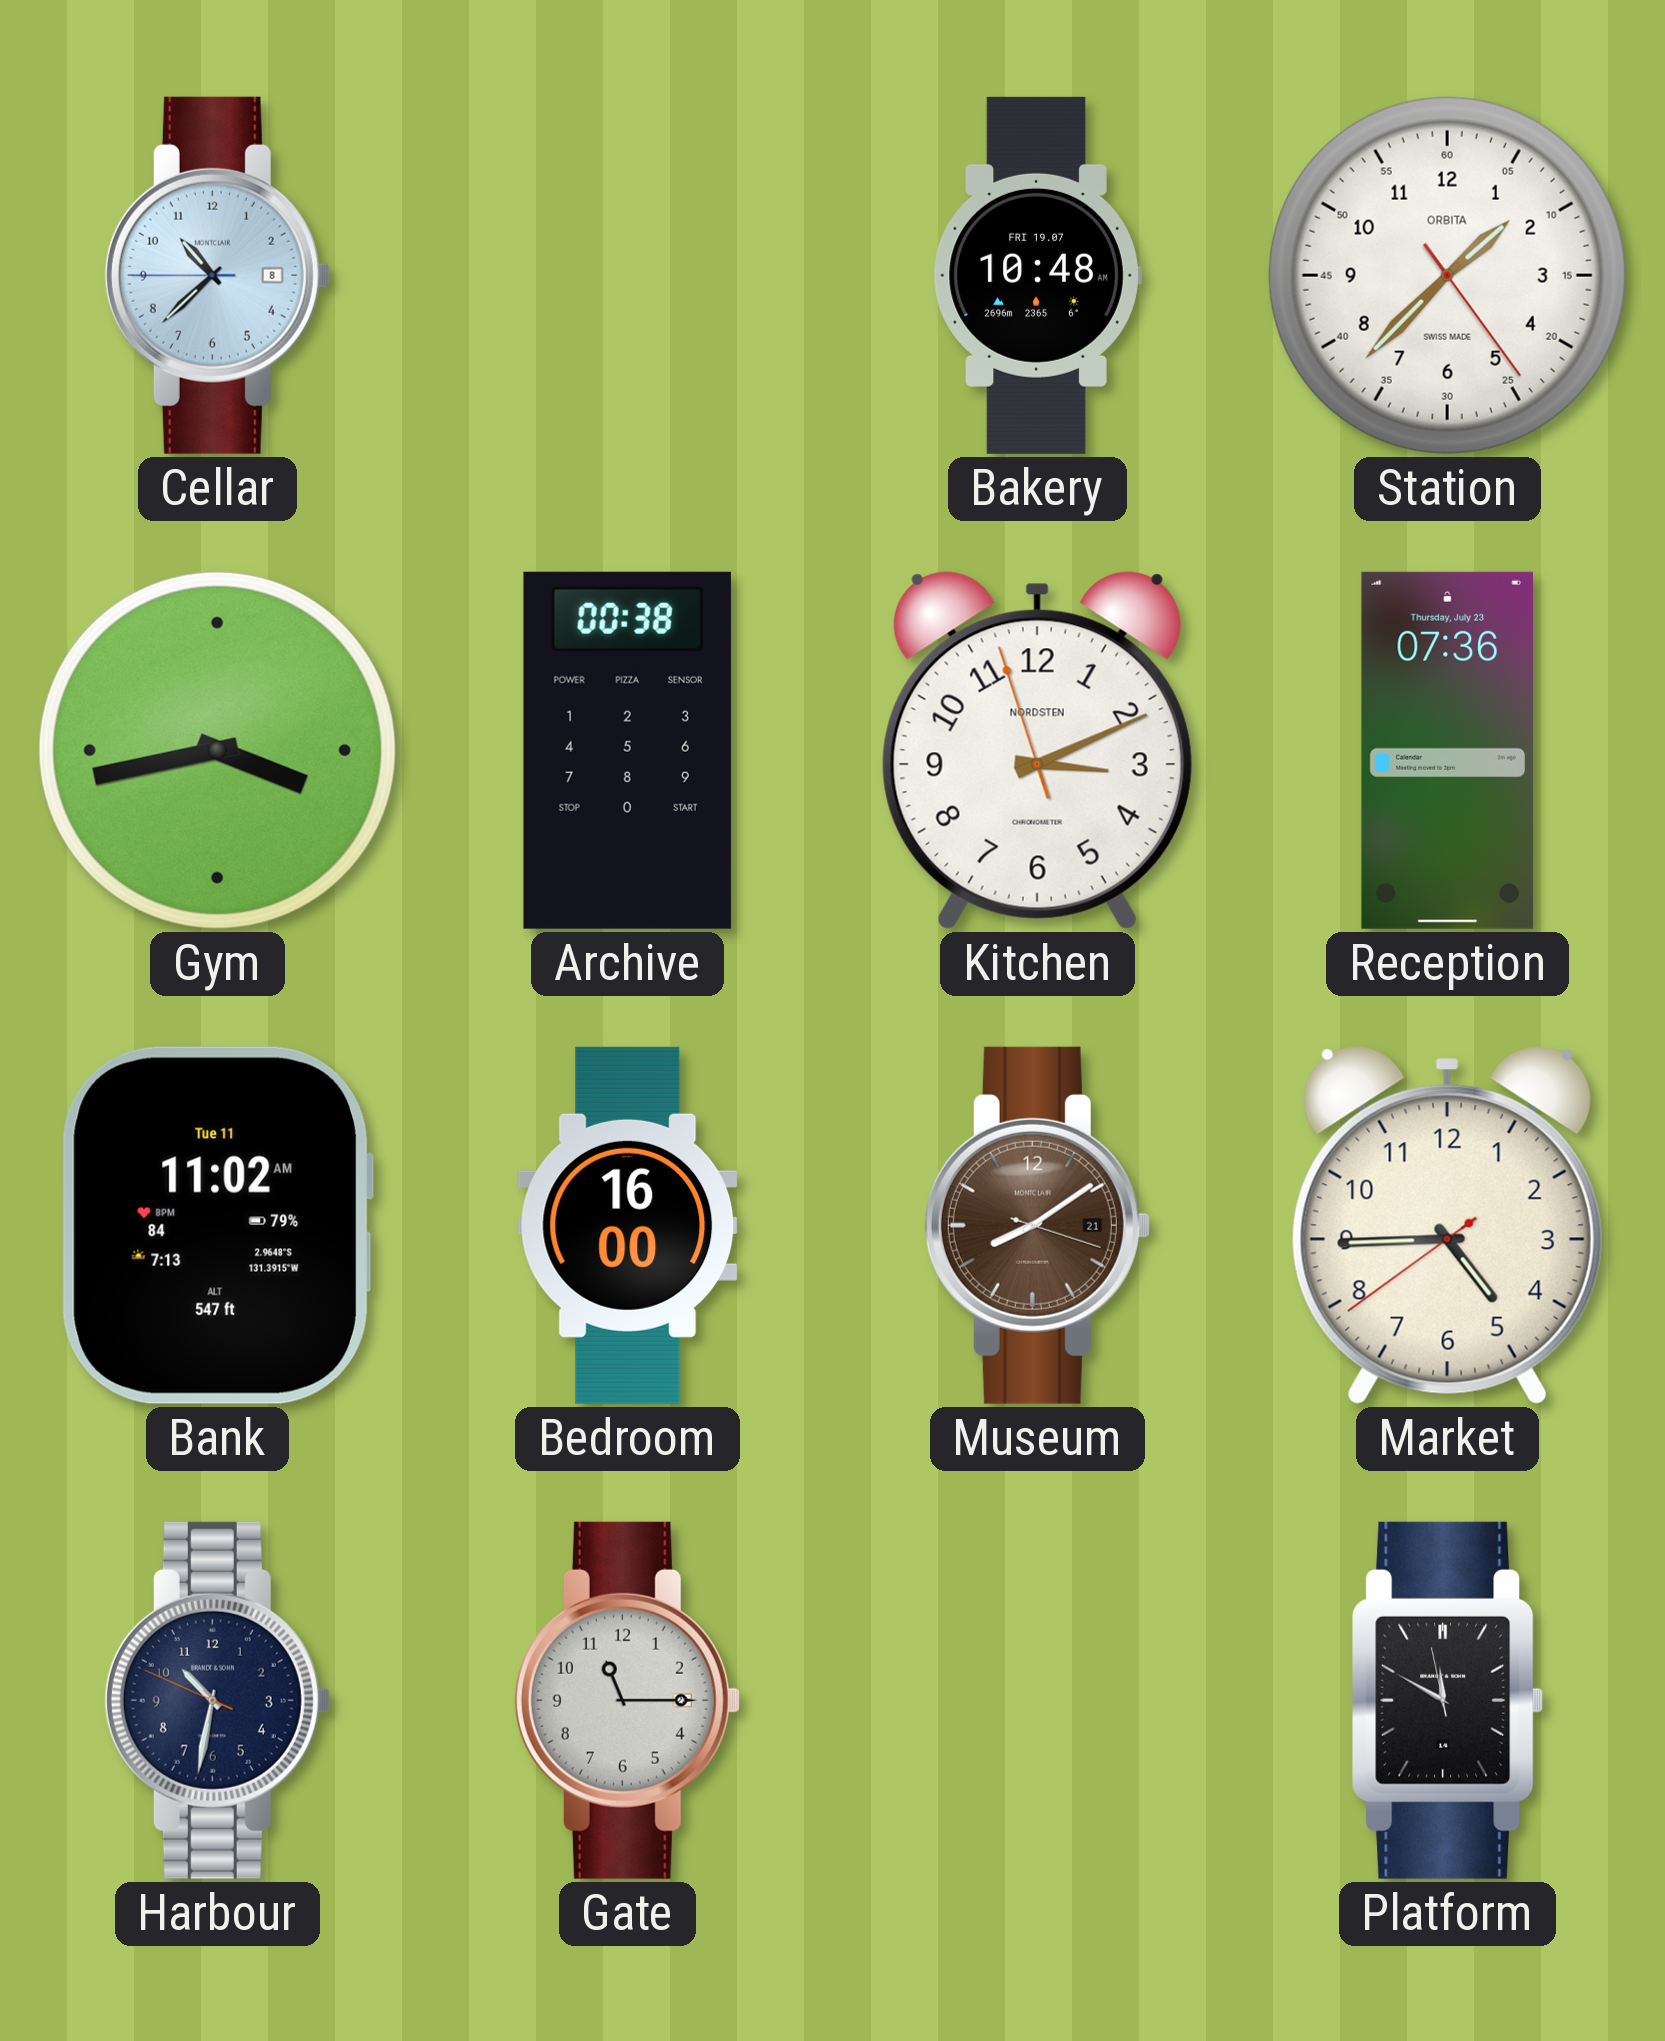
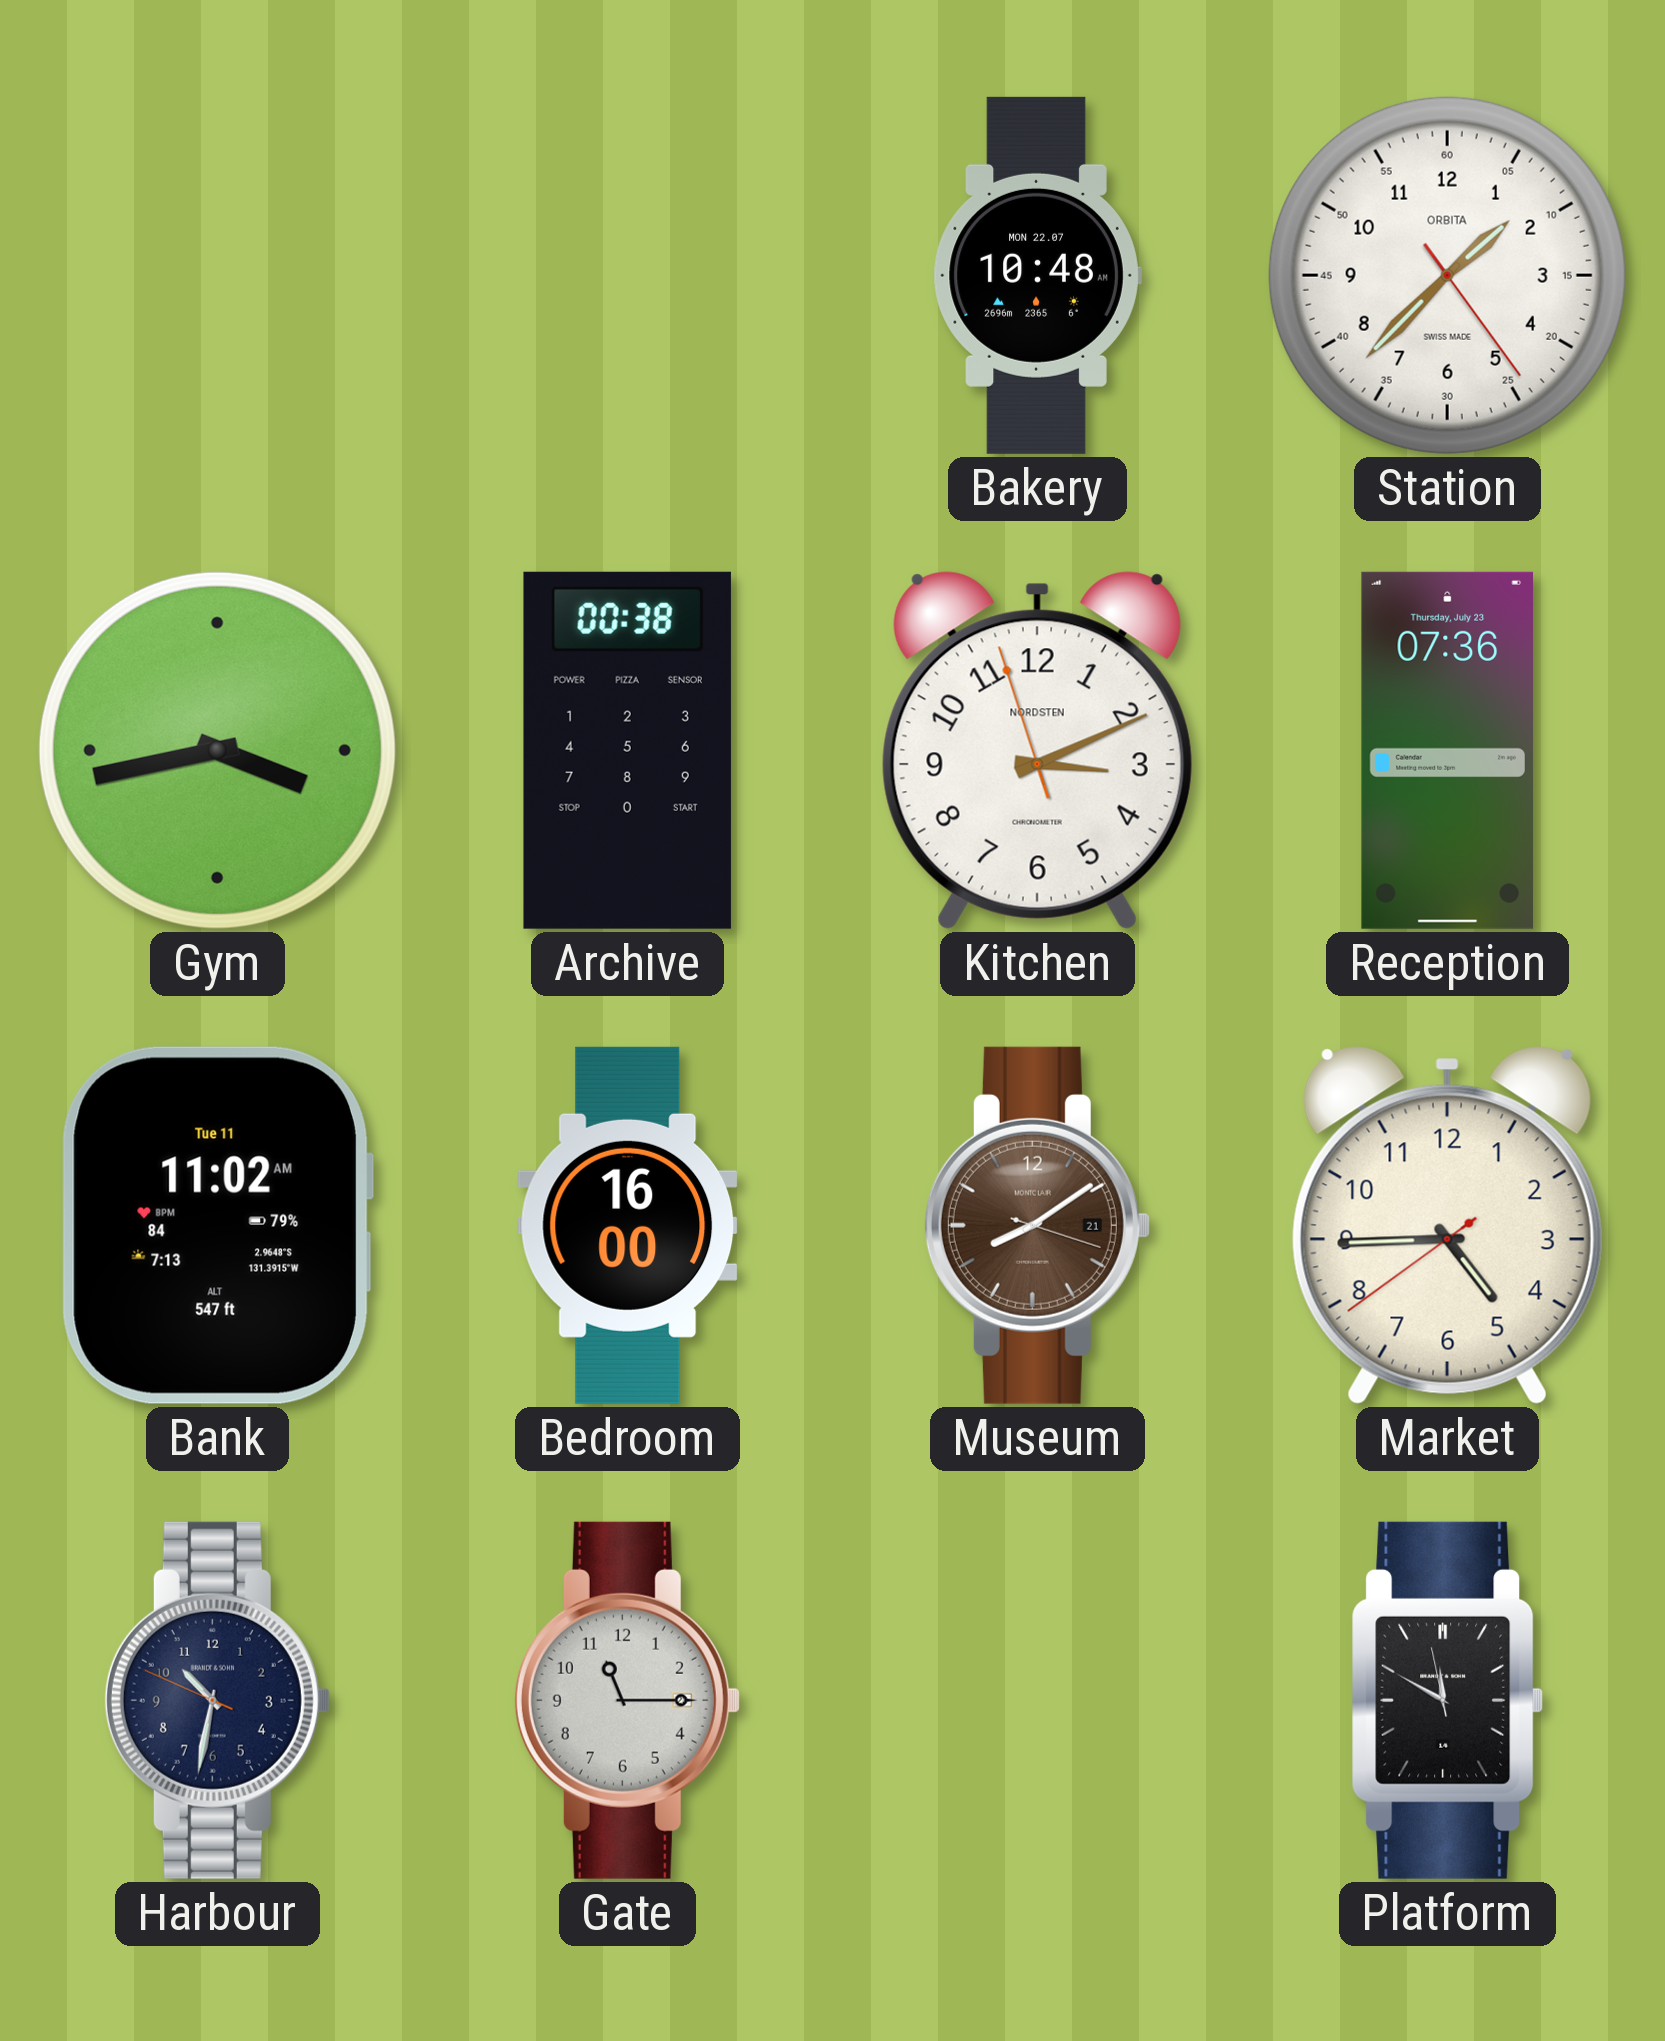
Cellar: 10:37 -> none
Bakery date: FRI 19.07 -> MON 22.07
